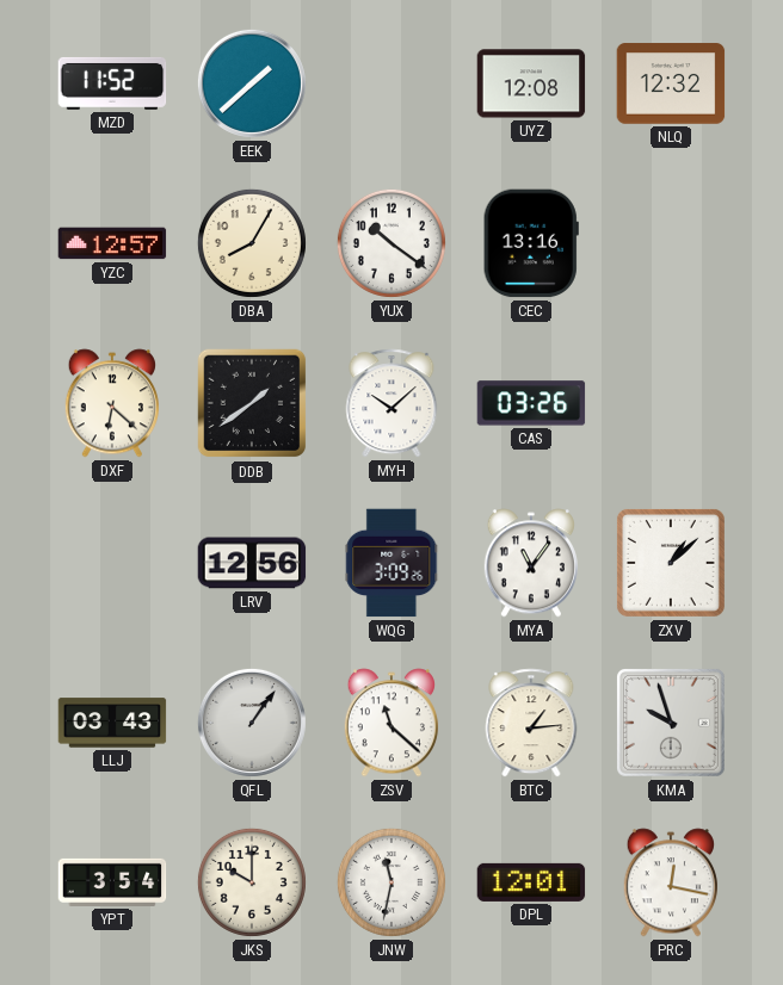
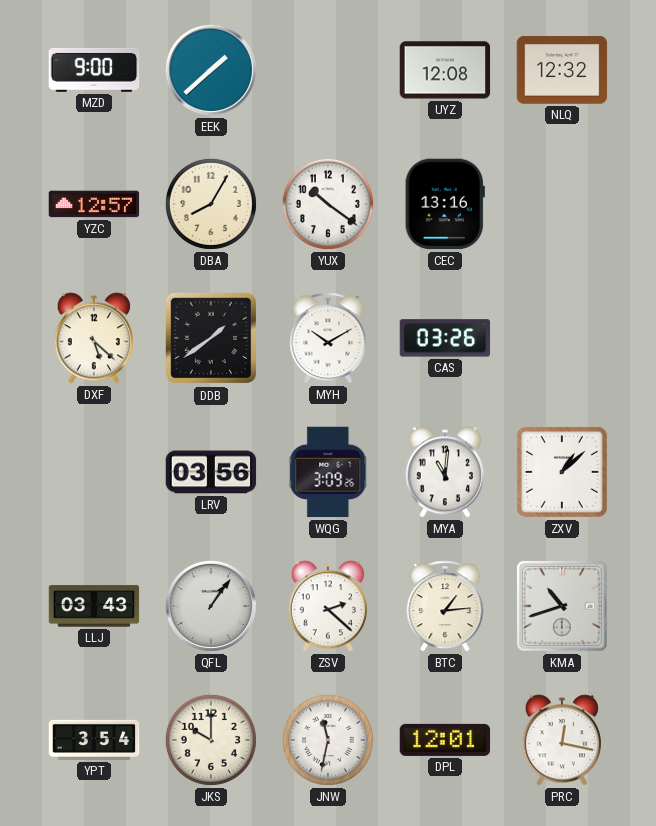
MZD: 11:52 -> 9:00
DXF: 6:22 -> 5:22
MYH: 10:08 -> 10:10
LRV: 12:56 -> 03:56
MYA: 11:06 -> 11:01
ZSV: 11:22 -> 2:22
KMA: 9:57 -> 10:42
